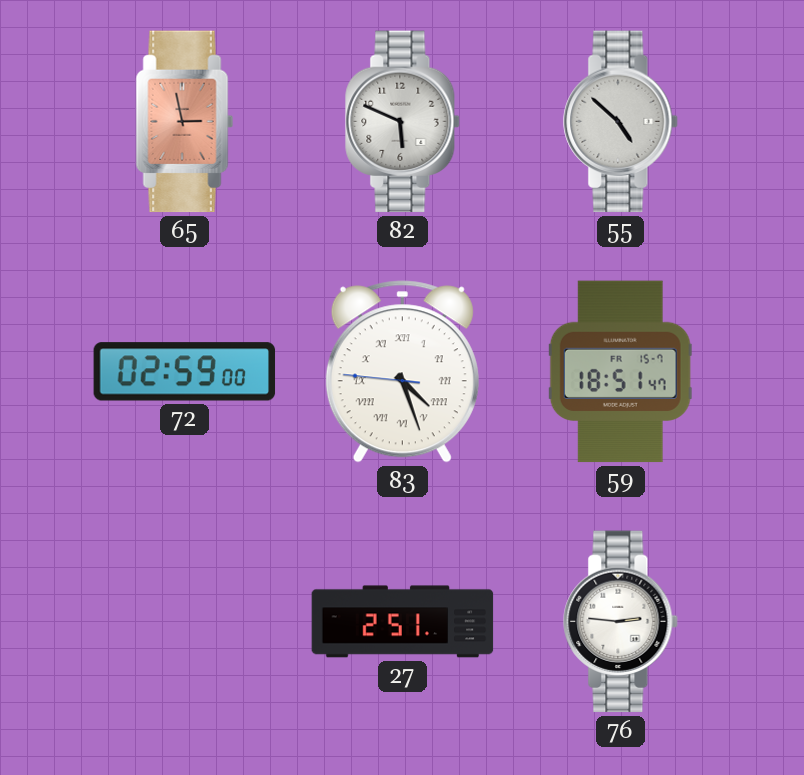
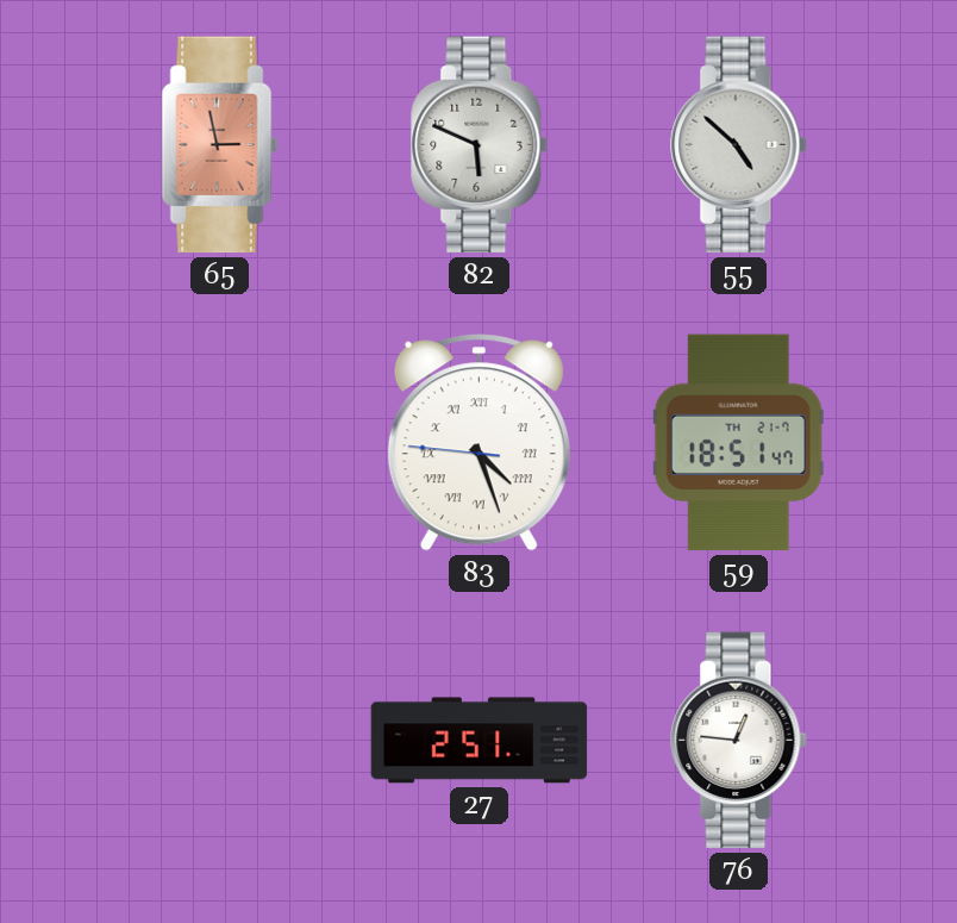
72: 02:59 -> none
59 date: FR 15-7 -> TH 21-7
76: 2:46 -> 12:46
